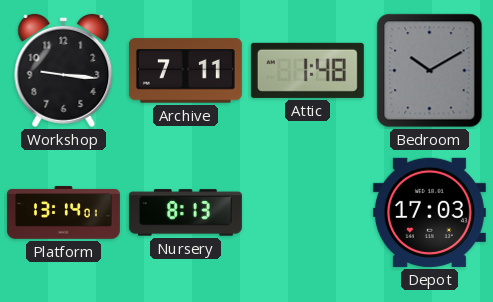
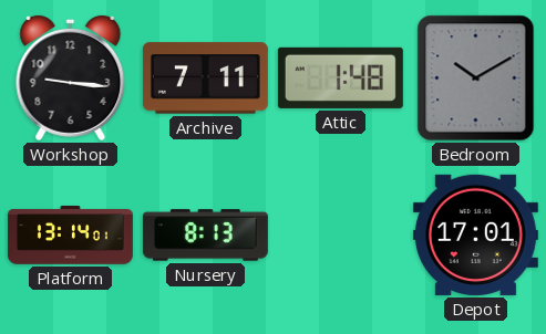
Depot: 17:03 -> 17:01
